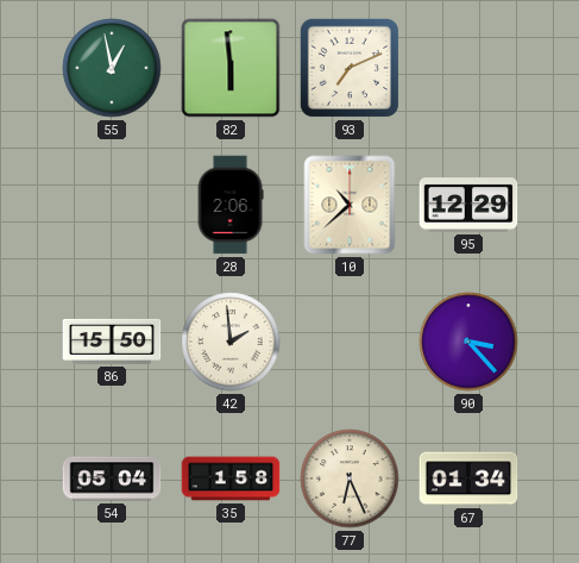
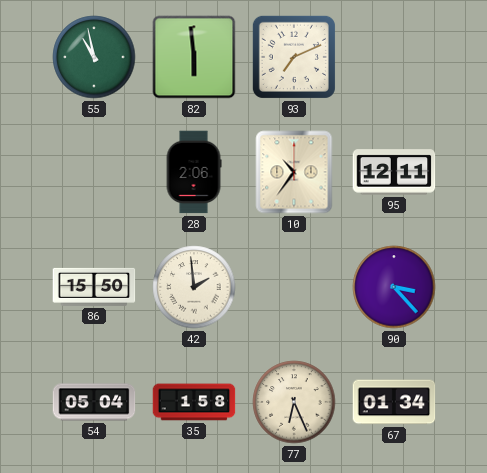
55: 12:58 -> 10:58
10: 10:38 -> 10:36
95: 12:29 -> 12:11
